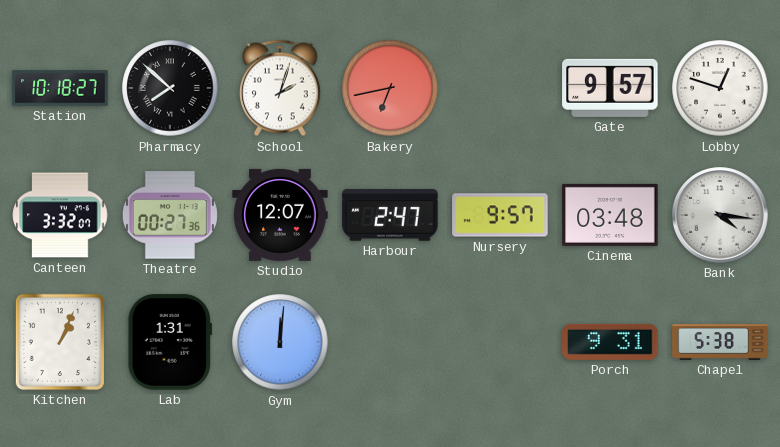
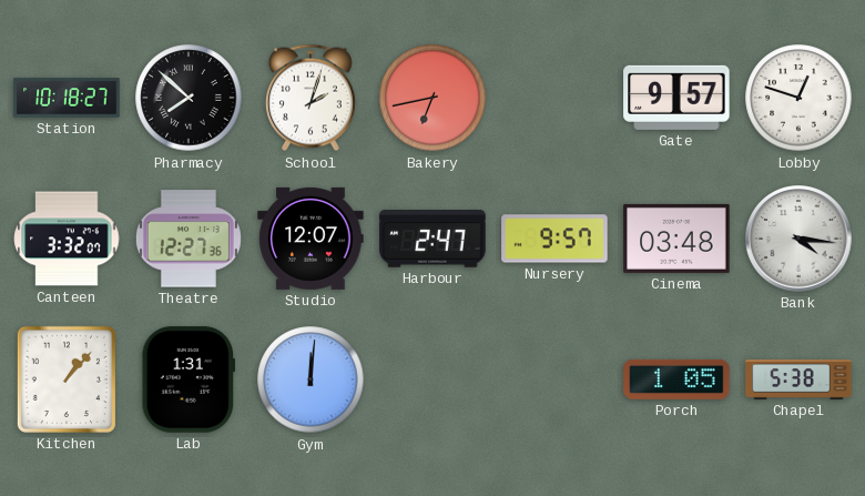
Theatre: 00:27 -> 12:27
Kitchen: 1:04 -> 1:07
Porch: 9:31 -> 1:05
